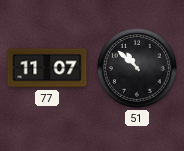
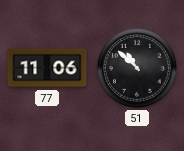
77: 11:07 -> 11:06
